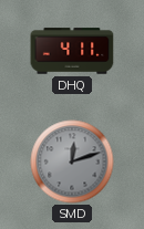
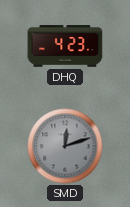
DHQ: 4:11 -> 4:23
